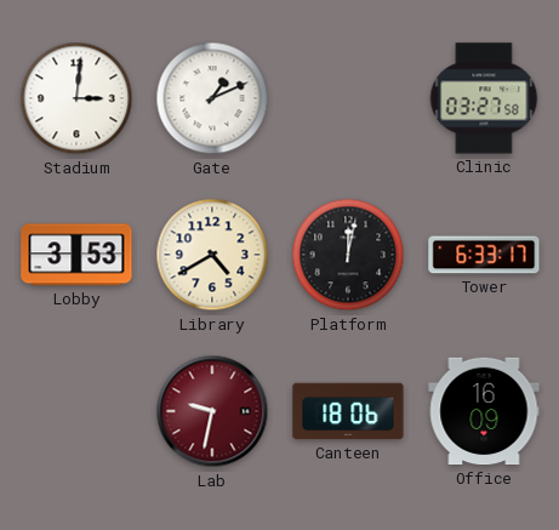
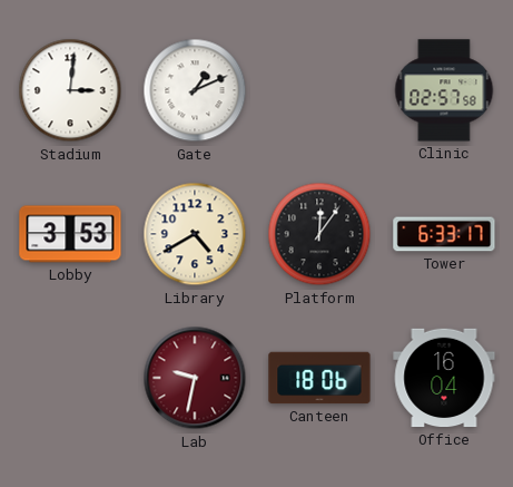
Clinic: 03:27 -> 02:57
Platform: 12:02 -> 12:06
Office: 16:09 -> 16:04
